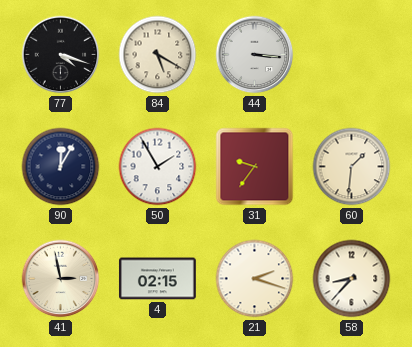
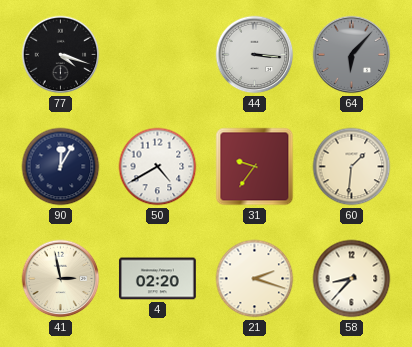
84: 5:20 -> none
64: none -> 6:07
50: 1:55 -> 4:40
4: 02:15 -> 02:20
